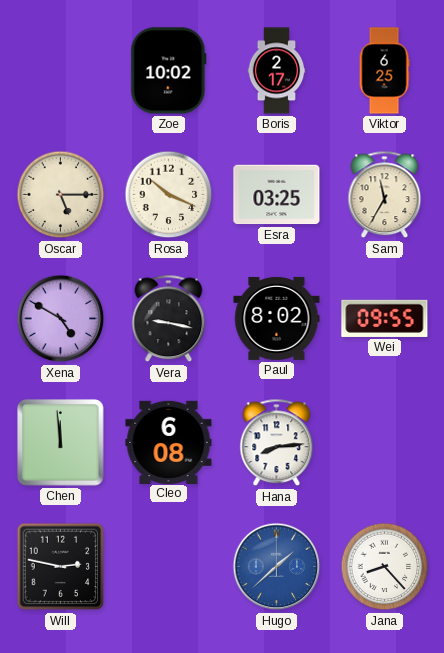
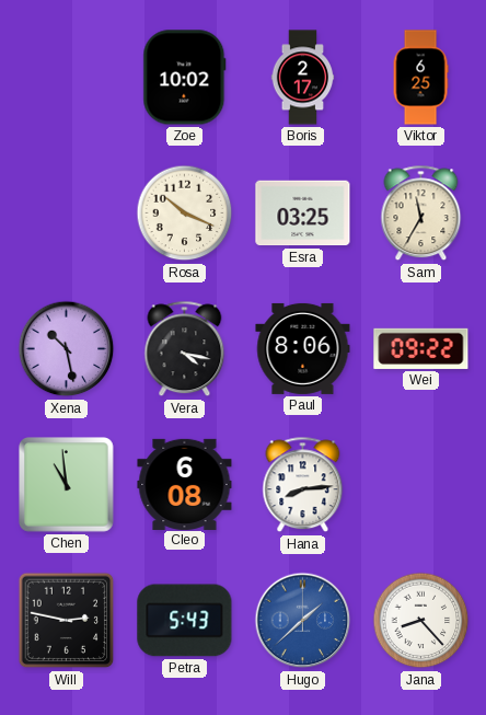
Oscar: 5:15 -> none
Xena: 4:50 -> 10:28
Vera: 9:17 -> 4:17
Paul: 8:02 -> 8:06
Wei: 09:55 -> 09:22
Chen: 11:59 -> 10:59
Petra: none -> 5:43
